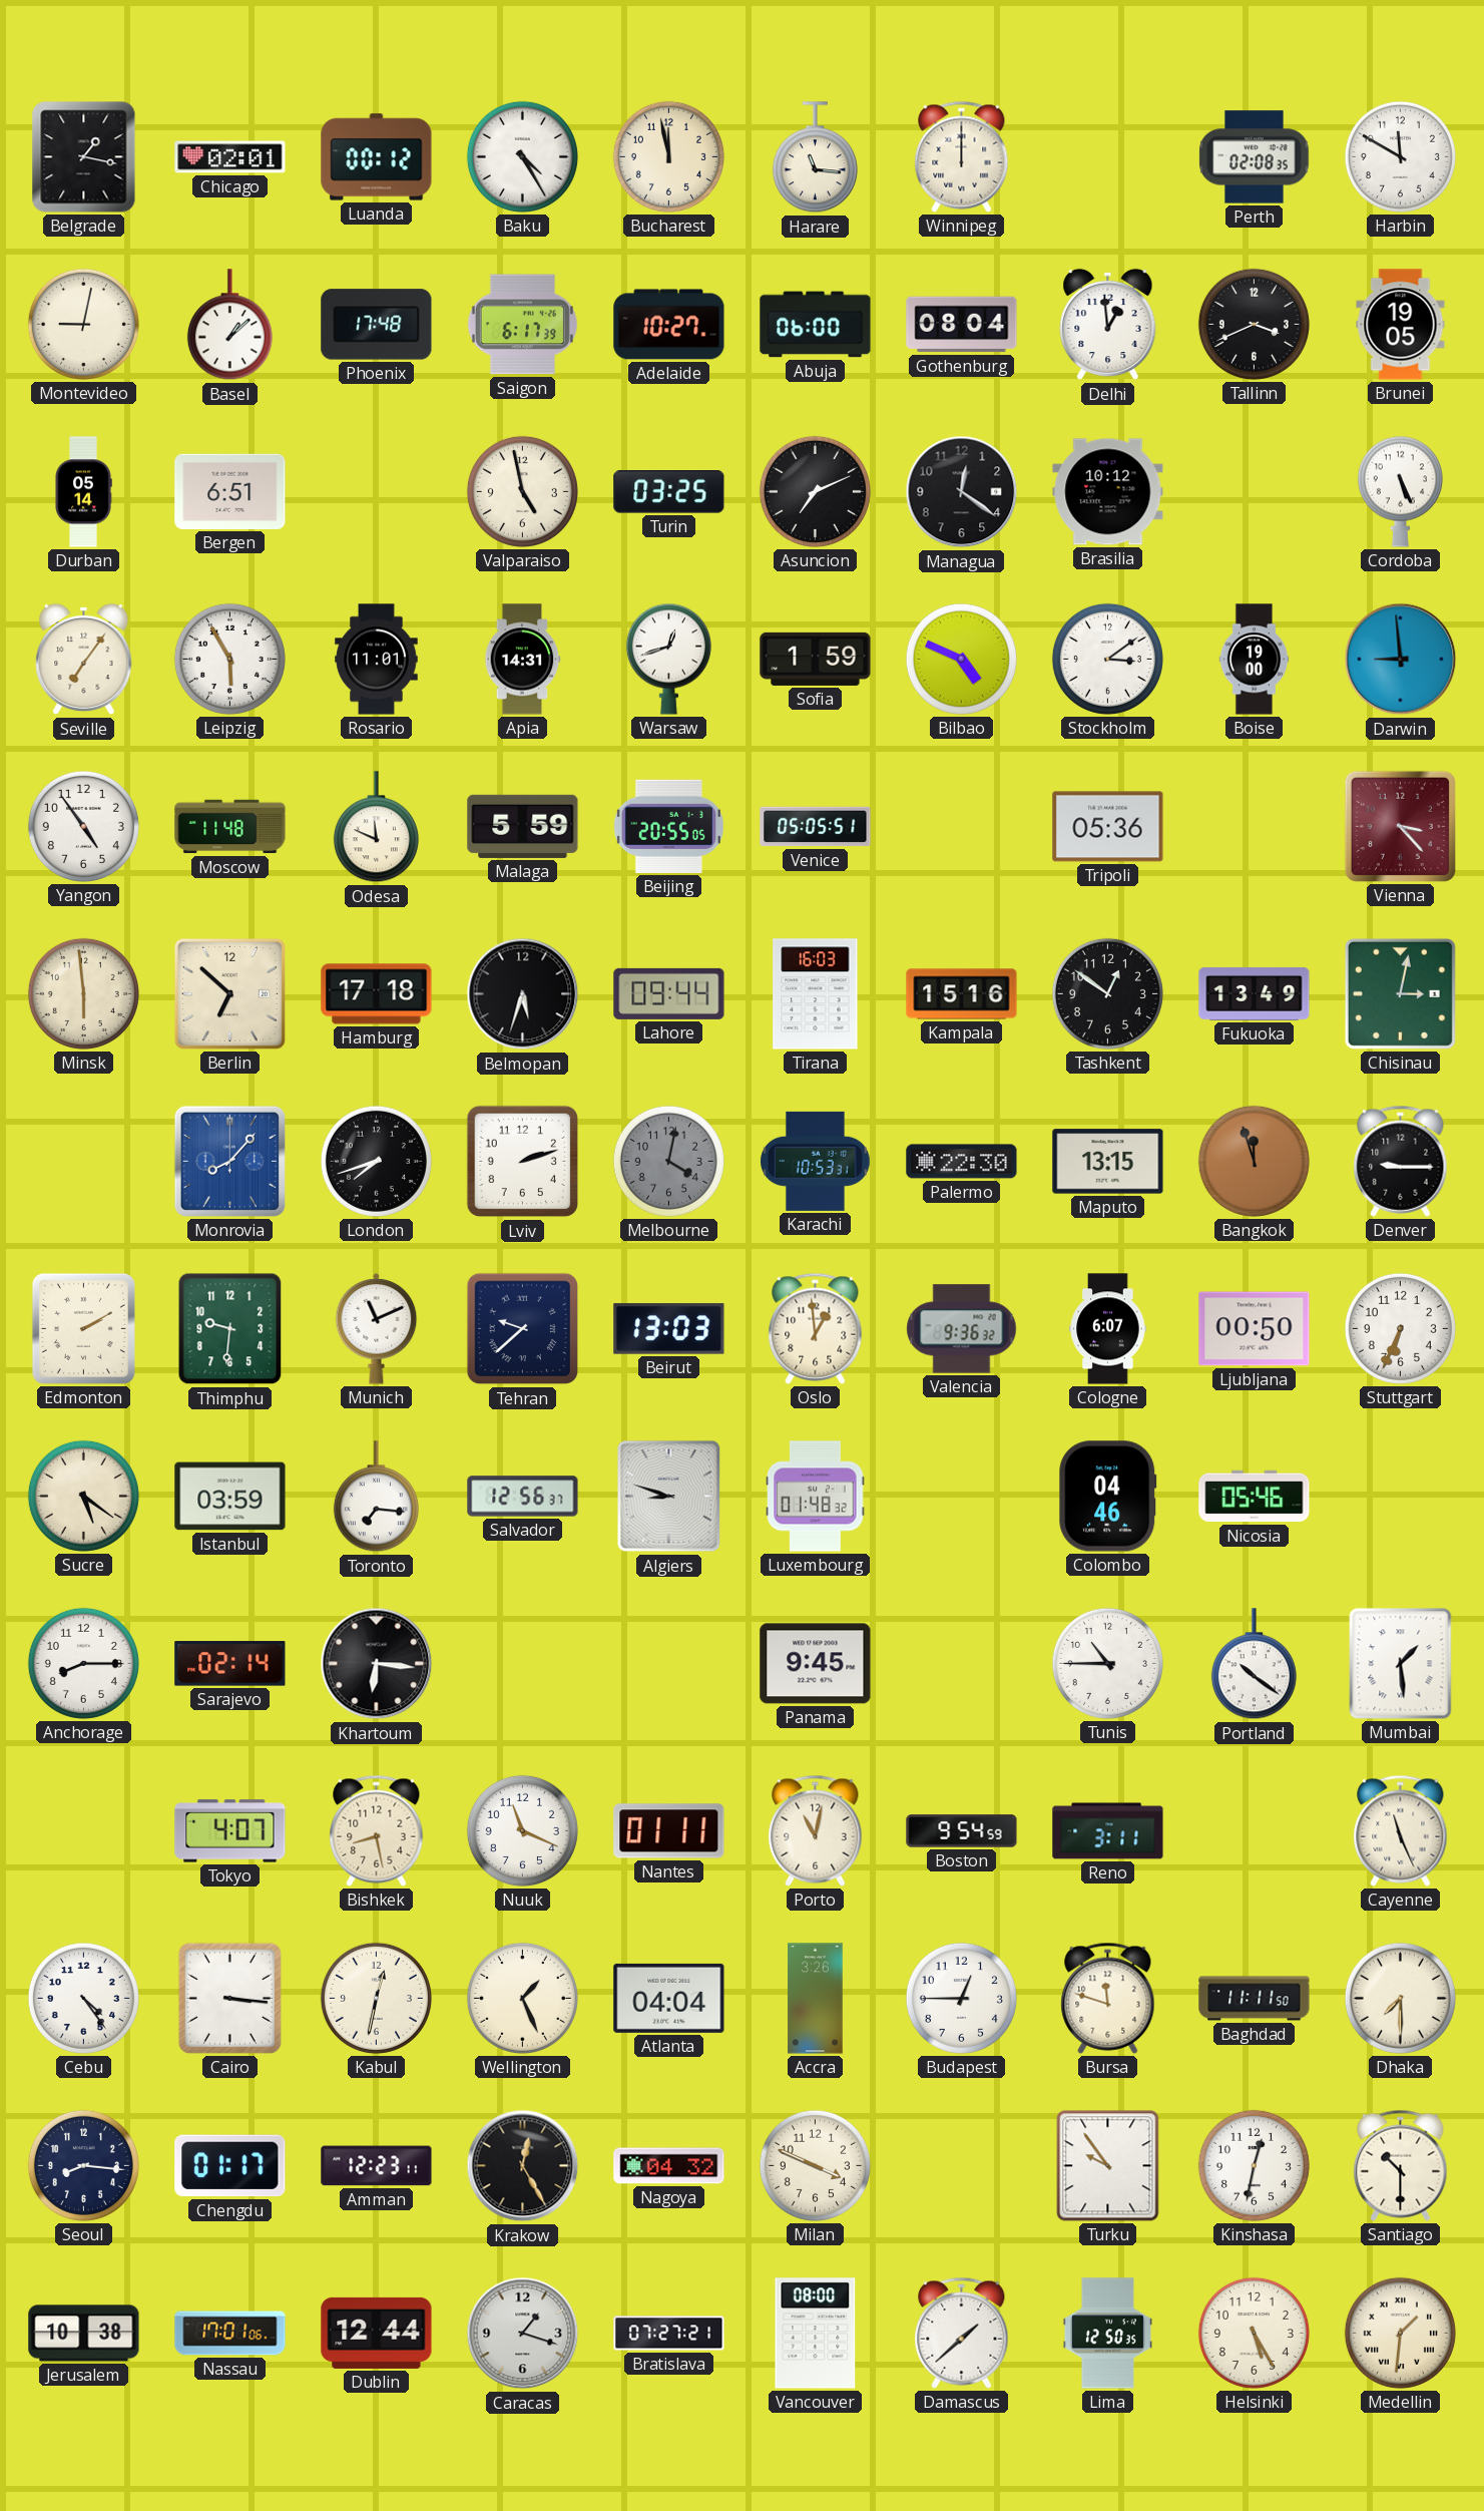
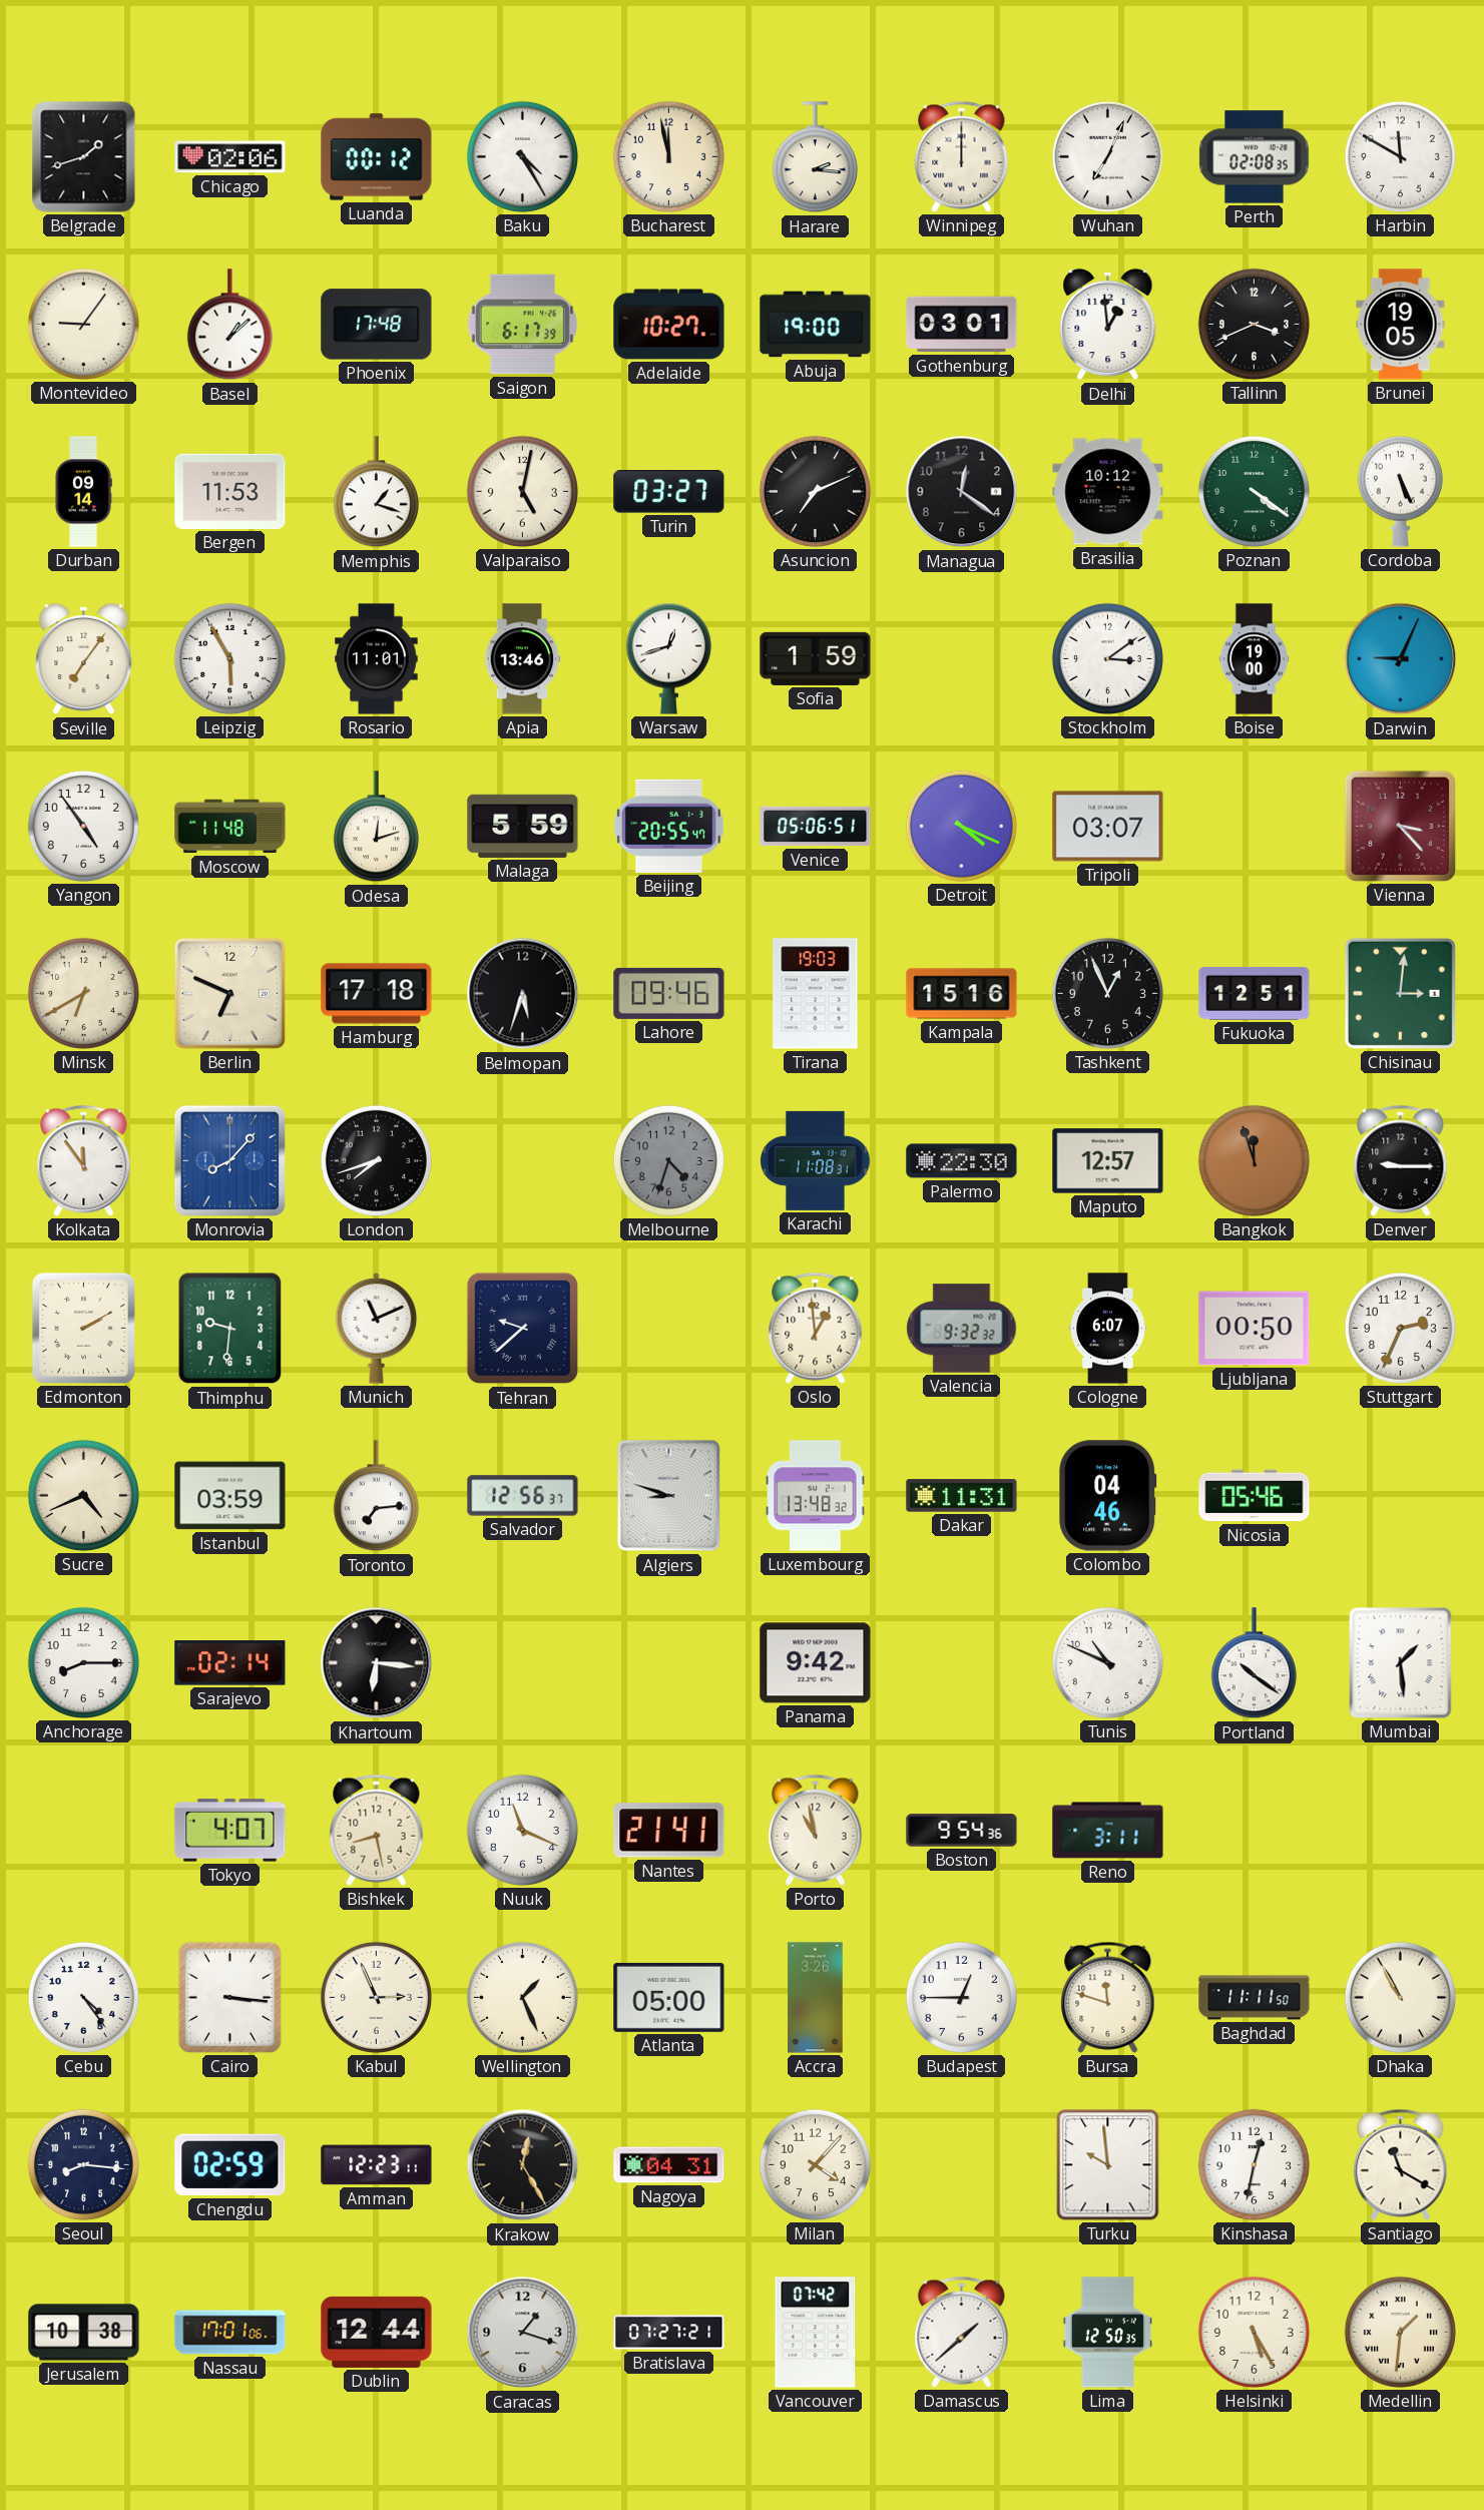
Belgrade: 1:17 -> 1:42
Chicago: 02:01 -> 02:06
Harare: 11:16 -> 2:16
Wuhan: none -> 7:04
Montevideo: 9:02 -> 9:06
Abuja: 06:00 -> 19:00
Gothenburg: 08:04 -> 03:01
Durban: 05:14 -> 09:14
Bergen: 6:51 -> 11:53
Memphis: none -> 1:18
Valparaiso: 4:58 -> 5:02
Turin: 03:25 -> 03:27
Poznan: none -> 4:21
Apia: 14:31 -> 13:46
Bilbao: 4:49 -> none
Darwin: 8:59 -> 9:04
Odesa: 11:49 -> 12:12
Beijing: 20:55:05 -> 20:55:47
Venice: 05:05 -> 05:06
Detroit: none -> 4:19
Tripoli: 05:36 -> 03:07
Minsk: 5:59 -> 6:40
Berlin: 6:52 -> 6:49
Lahore: 09:44 -> 09:46
Tirana: 16:03 -> 19:03
Tashkent: 12:51 -> 12:56
Fukuoka: 13:49 -> 12:51
Chisinau: 3:02 -> 3:01
Kolkata: none -> 11:54
Lviv: 2:12 -> none
Melbourne: 4:02 -> 4:33
Karachi: 10:53 -> 11:08
Maputo: 13:15 -> 12:57
Beirut: 13:03 -> none
Valencia: 9:36 -> 9:32
Stuttgart: 6:34 -> 2:34
Sucre: 5:21 -> 4:41
Toronto: 7:16 -> 7:14
Luxembourg: 01:48 -> 13:48
Dakar: none -> 11:31
Panama: 9:45 -> 9:42
Tunis: 10:45 -> 10:49
Nantes: 01:11 -> 21:41
Porto: 11:02 -> 10:58
Boston: 9:54:59 -> 9:54:36
Cayenne: 11:26 -> none
Kabul: 12:32 -> 2:56
Atlanta: 04:04 -> 05:00
Dhaka: 7:30 -> 10:55
Chengdu: 01:17 -> 02:59
Nagoya: 04:32 -> 04:31
Milan: 3:49 -> 4:07
Turku: 9:54 -> 9:59
Santiago: 10:30 -> 11:20
Vancouver: 08:00 -> 07:42
